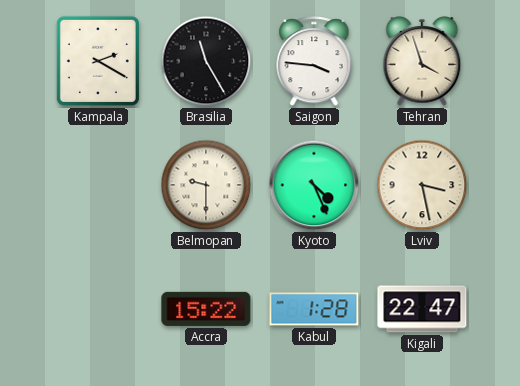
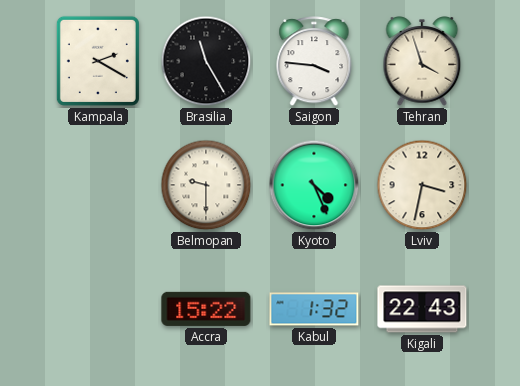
Lviv: 3:28 -> 3:32
Kabul: 1:28 -> 1:32
Kigali: 22:47 -> 22:43
